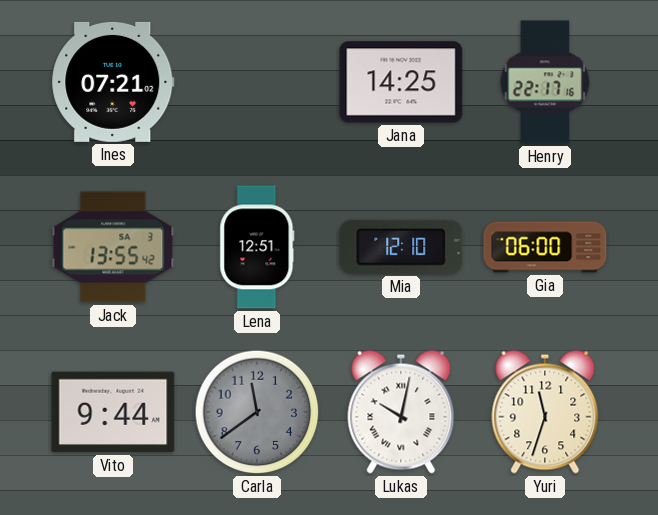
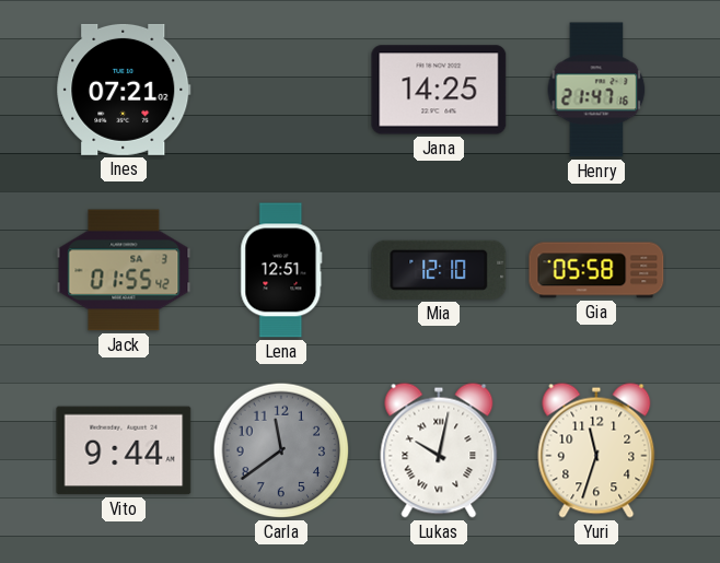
Henry: 22:17 -> 21:47
Jack: 13:55 -> 01:55
Gia: 06:00 -> 05:58
